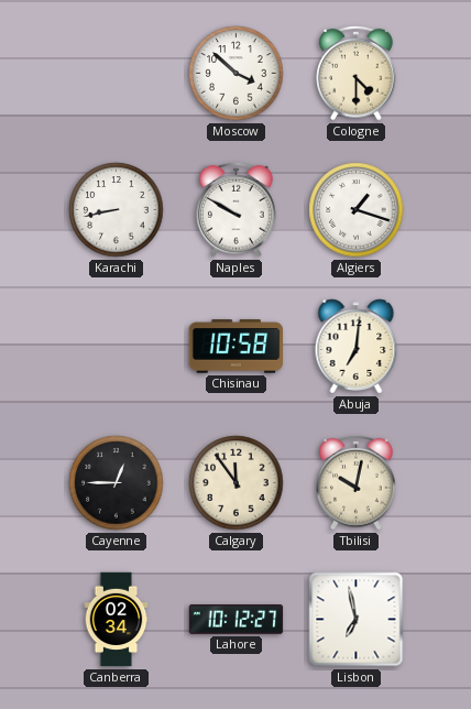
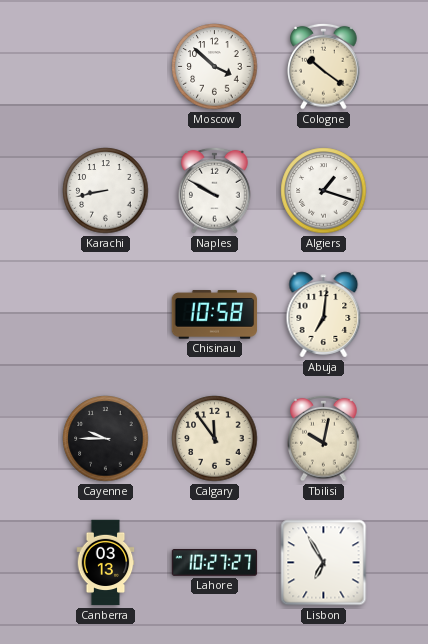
Cologne: 4:30 -> 10:21
Cayenne: 12:45 -> 9:45
Canberra: 02:34 -> 03:13
Lahore: 10:12 -> 10:27
Lisbon: 6:58 -> 6:55
